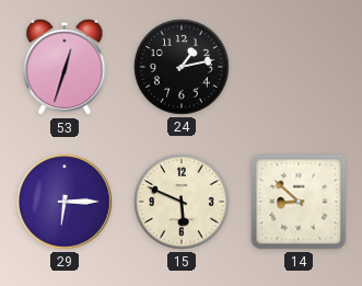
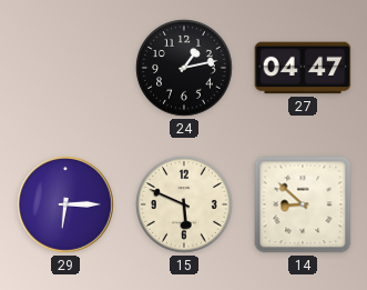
53: 12:33 -> none
27: none -> 04:47
